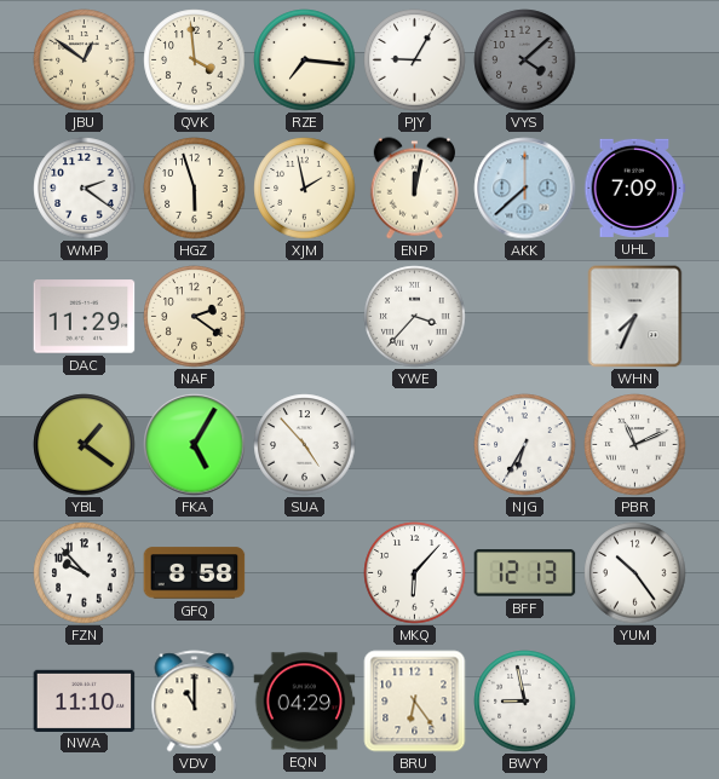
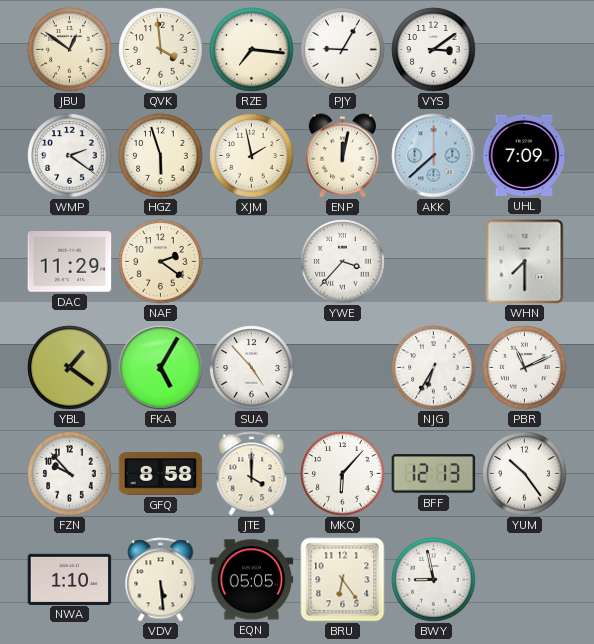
VYS: 4:08 -> 3:09
VYS dial: grey -> white
WHN: 7:34 -> 7:30
JTE: none -> 4:00
NWA: 11:10 -> 1:10
VDV: 11:00 -> 5:29
EQN: 04:29 -> 05:05
